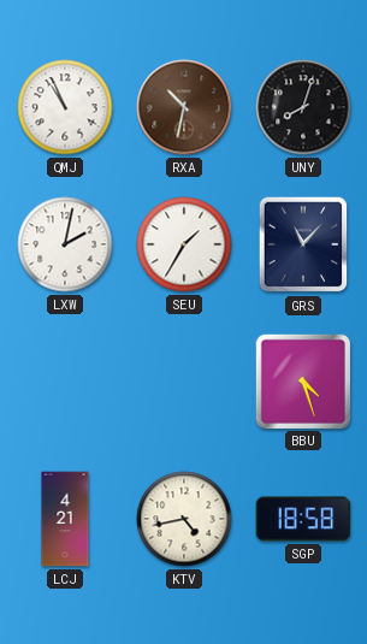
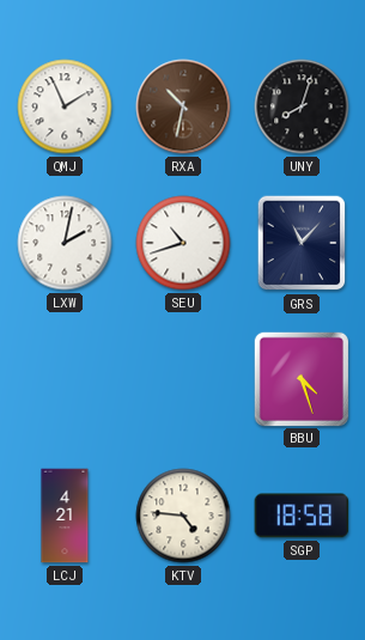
QMJ: 10:56 -> 1:56
SEU: 1:35 -> 10:42
KTV: 4:43 -> 4:46
